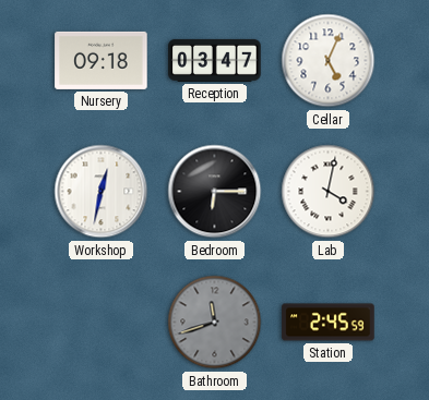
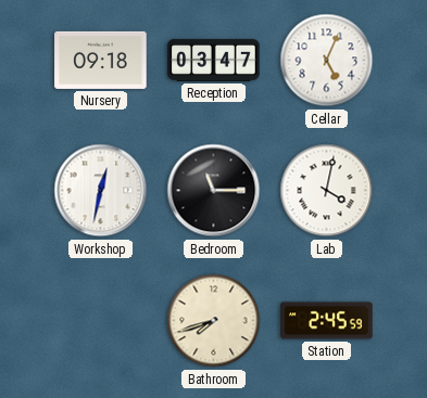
Bedroom: 6:15 -> 11:15
Bathroom: 11:42 -> 7:42
Bathroom dial: grey -> cream
